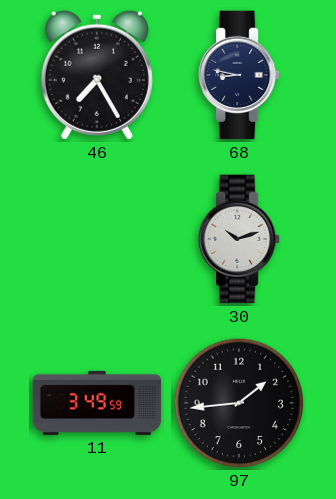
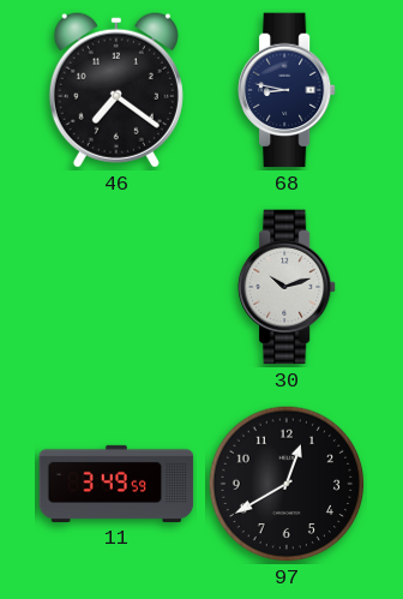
46: 7:25 -> 7:21
97: 1:44 -> 12:40
